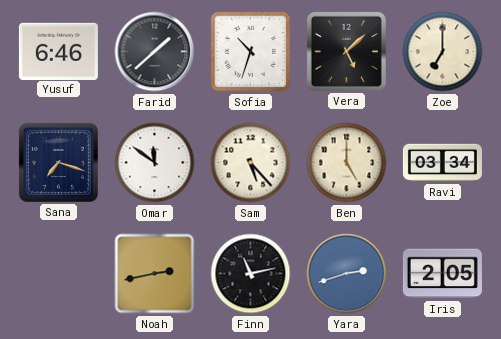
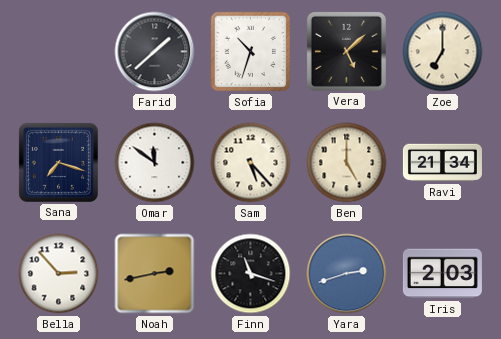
Yusuf: 6:46 -> none
Ravi: 03:34 -> 21:34
Bella: none -> 2:53
Finn: 11:13 -> 11:18
Iris: 2:05 -> 2:03
